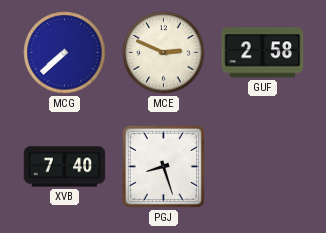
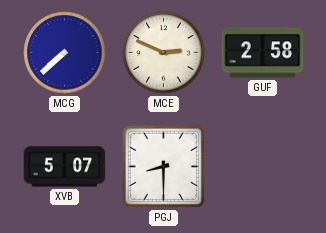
XVB: 7:40 -> 5:07
PGJ: 8:27 -> 8:30
